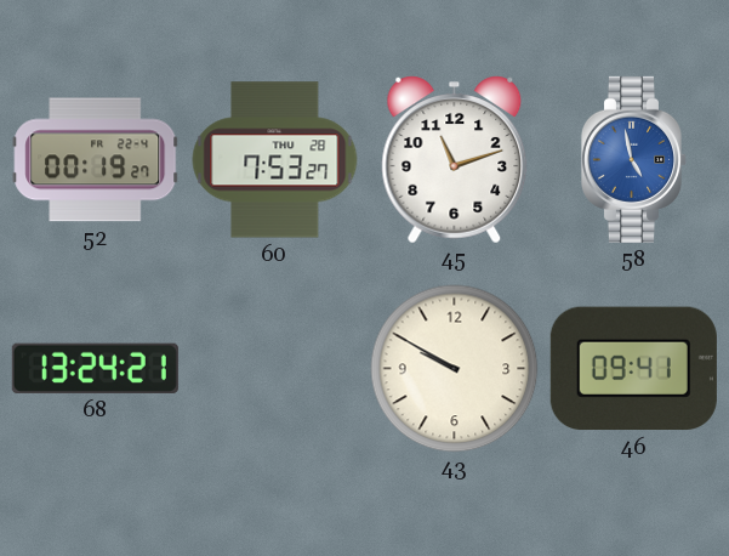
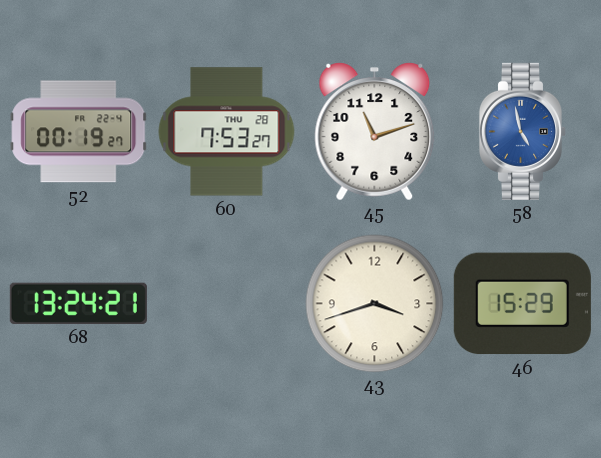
43: 9:50 -> 3:42
46: 09:41 -> 15:29
